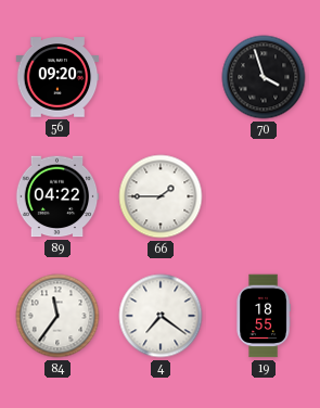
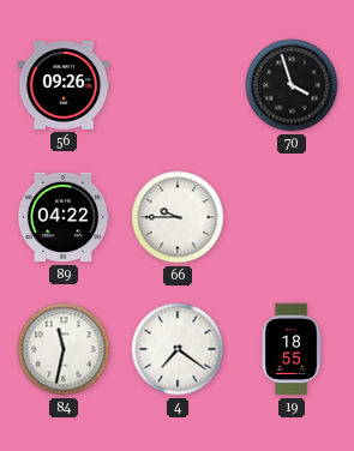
56: 09:20 -> 09:26
66: 1:45 -> 9:45
84: 11:36 -> 11:32
